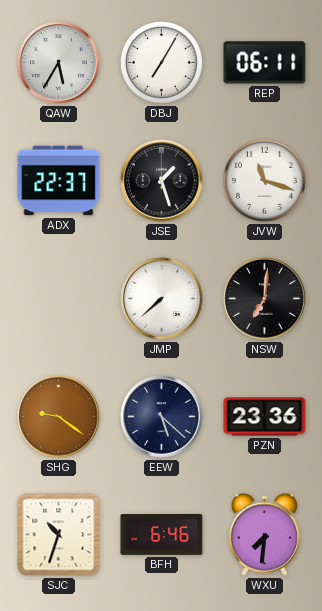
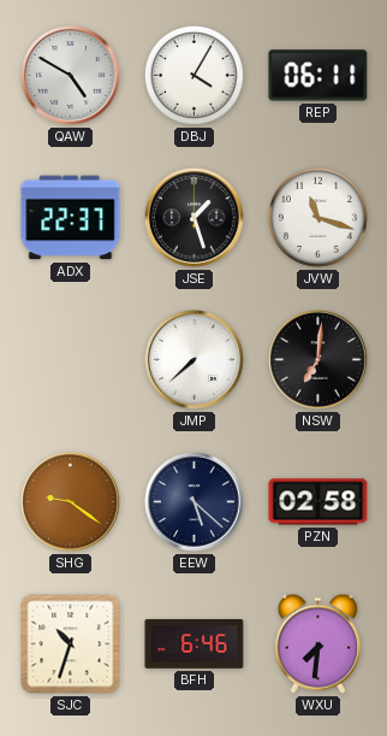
QAW: 5:35 -> 4:50
DBJ: 7:05 -> 4:05
PZN: 23:36 -> 02:58
